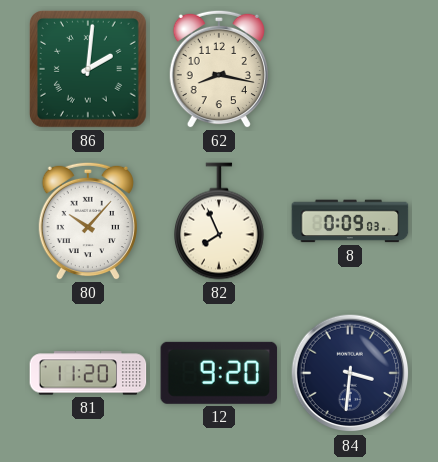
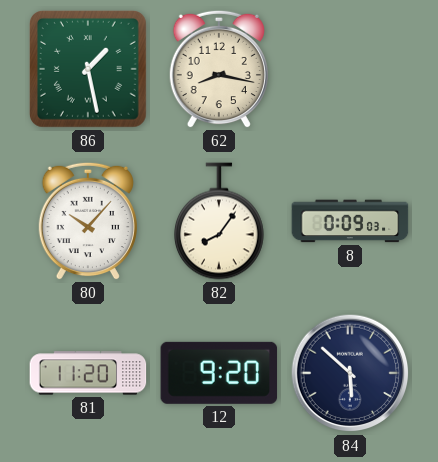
86: 2:01 -> 1:28
82: 7:56 -> 8:06
84: 3:31 -> 5:52
